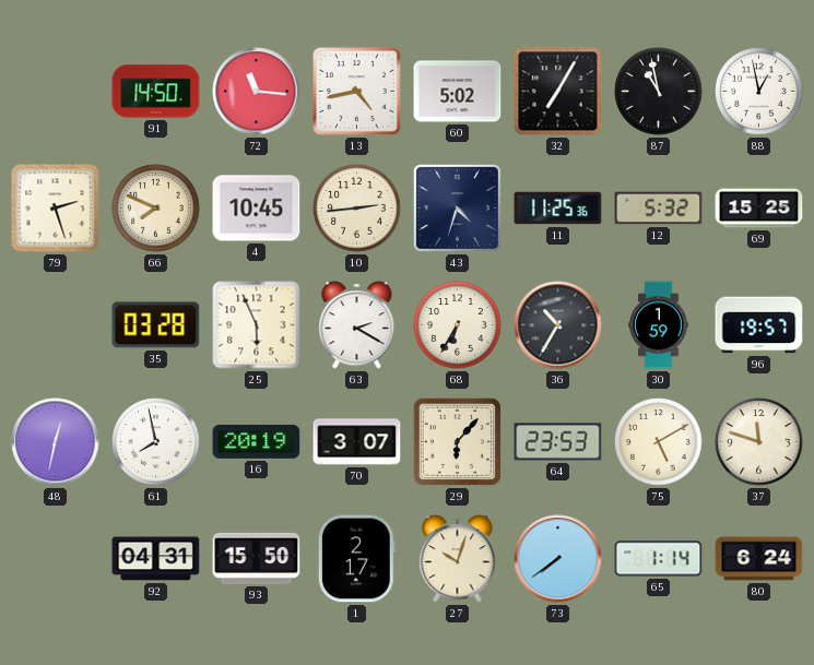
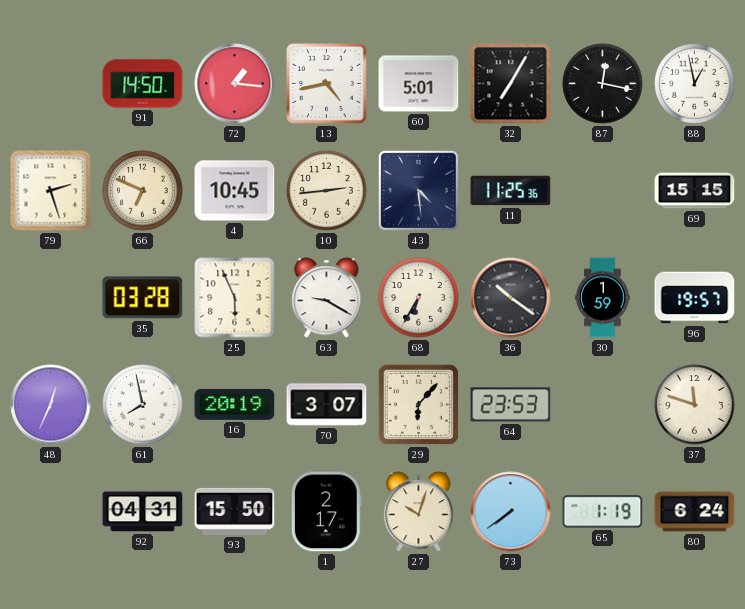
72: 11:16 -> 1:16
60: 5:02 -> 5:01
87: 10:58 -> 12:17
66: 7:49 -> 6:49
43: 4:33 -> 4:29
12: 5:32 -> none
69: 15:25 -> 15:15
63: 2:20 -> 9:20
36: 10:35 -> 10:21
48: 12:32 -> 12:34
75: 5:10 -> none
65: 1:14 -> 1:19
